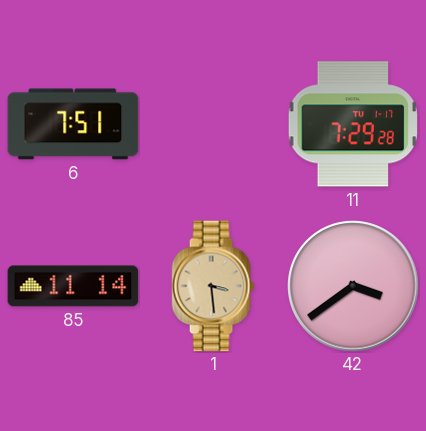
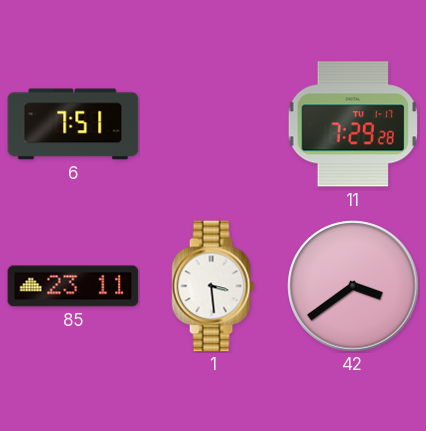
85: 11:14 -> 23:11
1 dial: champagne -> white
